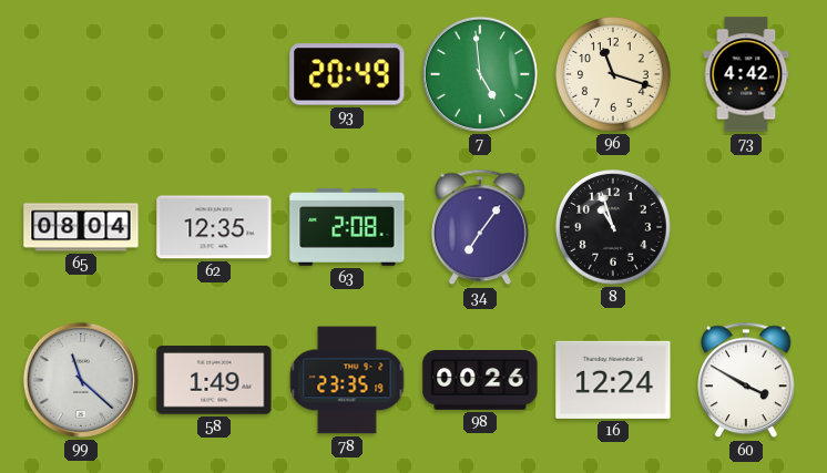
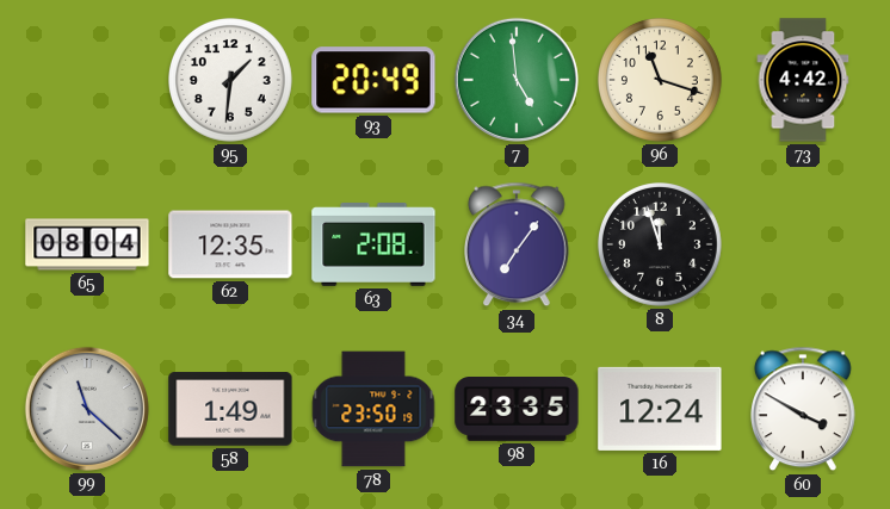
95: none -> 1:31
8: 10:57 -> 11:57
78: 23:35 -> 23:50
98: 00:26 -> 23:35
